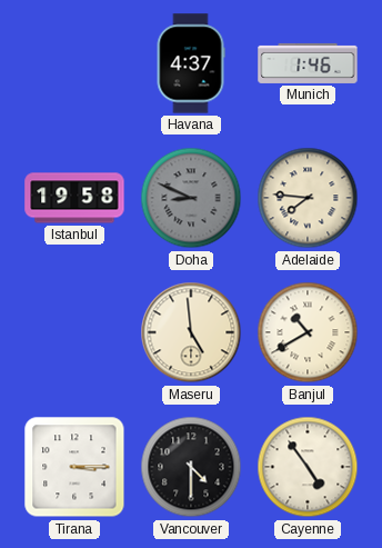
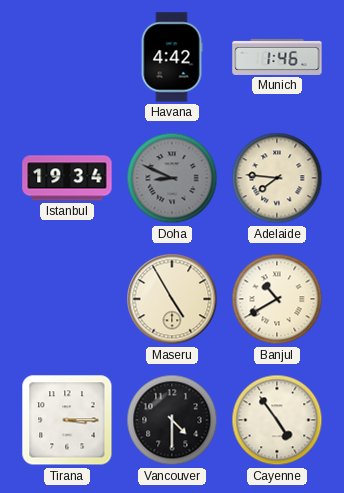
Havana: 4:37 -> 4:42
Istanbul: 19:58 -> 19:34
Maseru: 4:59 -> 4:55
